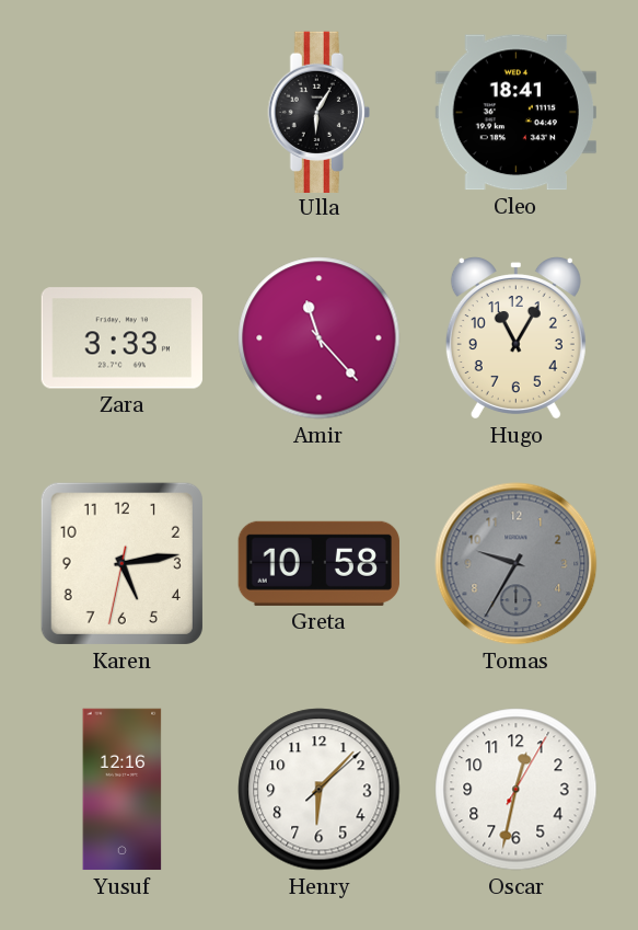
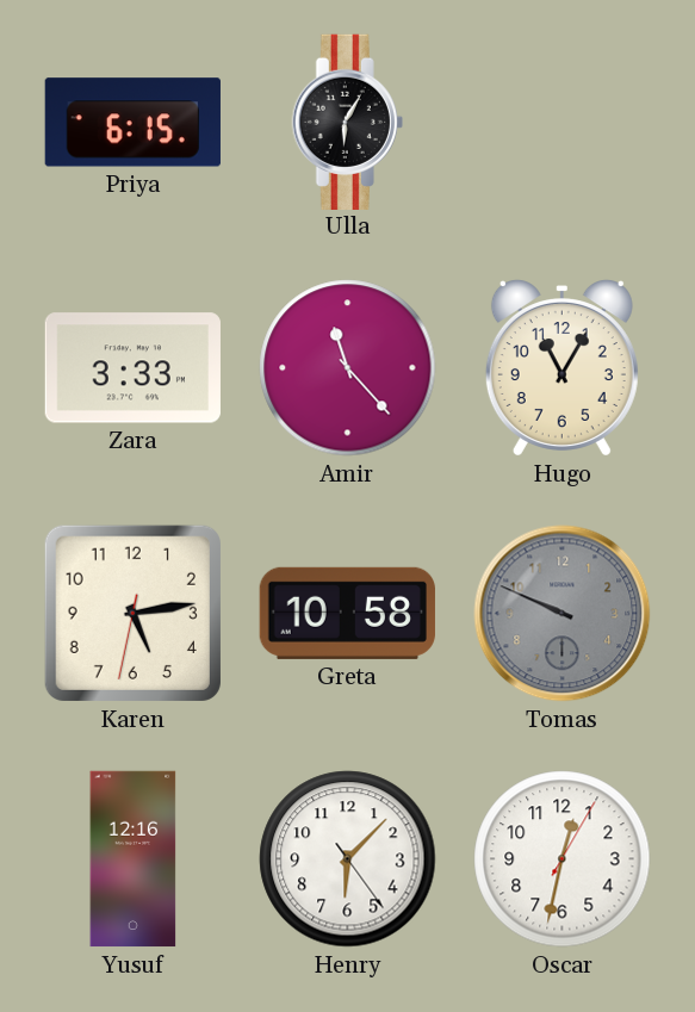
Priya: none -> 6:15
Cleo: 18:41 -> none
Tomas: 9:35 -> 9:49
Henry: 6:07:08 -> 6:07:24
